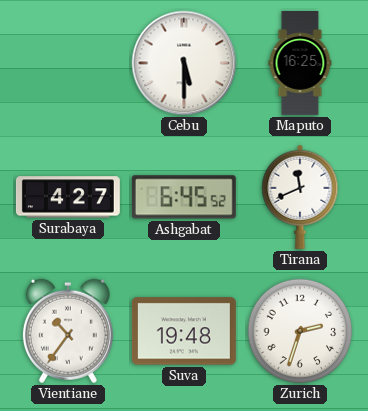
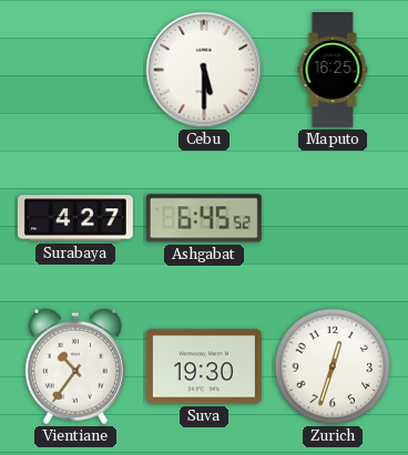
Tirana: 11:41 -> none
Suva: 19:48 -> 19:30
Zurich: 2:33 -> 12:33
